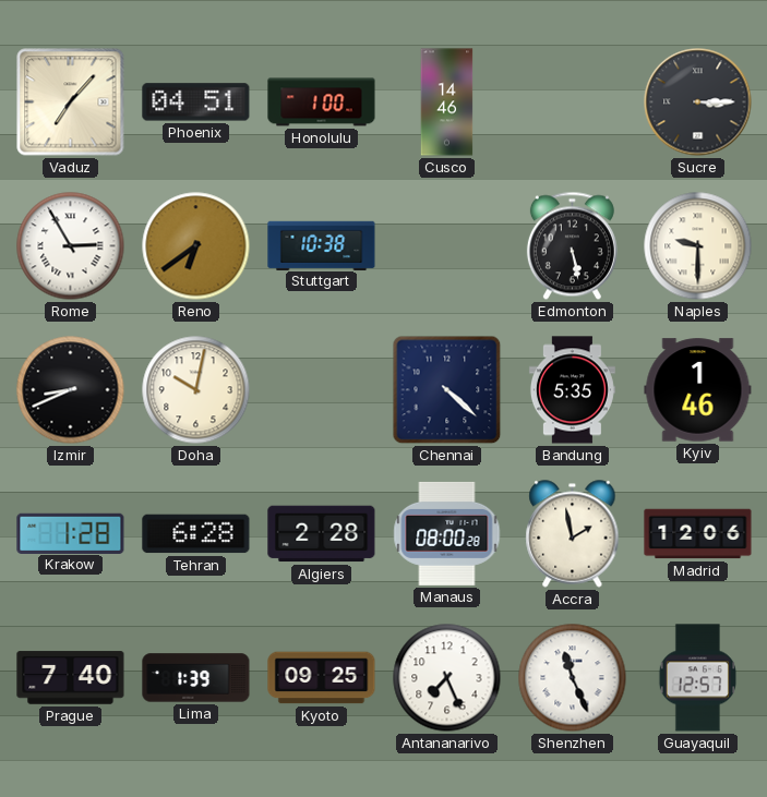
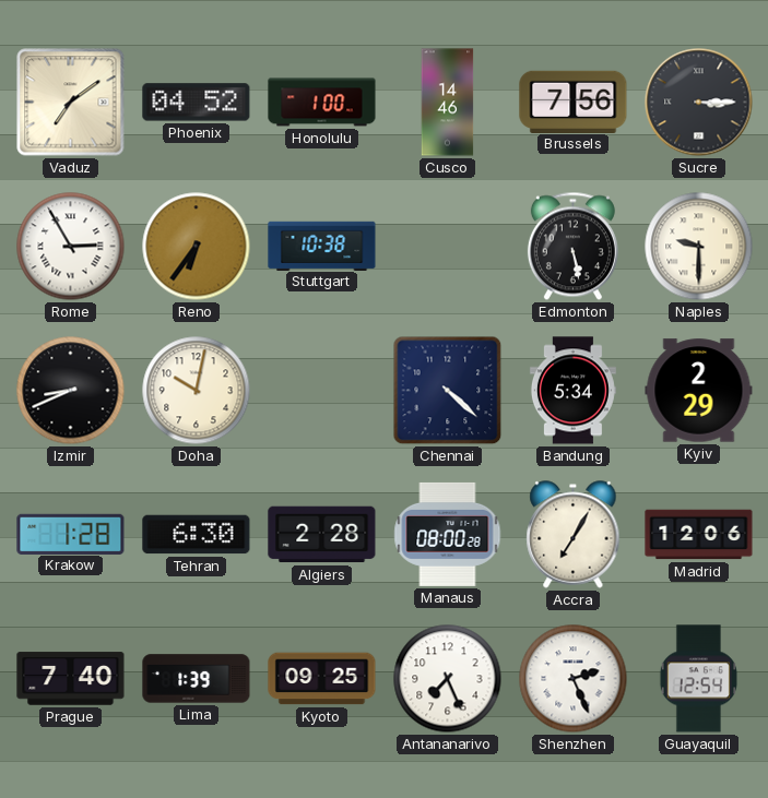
Vaduz: 7:07 -> 7:09
Phoenix: 04:51 -> 04:52
Brussels: none -> 7:56
Reno: 6:39 -> 6:36
Bandung: 5:35 -> 5:34
Kyiv: 1:46 -> 2:29
Tehran: 6:28 -> 6:30
Accra: 1:58 -> 7:05
Shenzhen: 11:26 -> 2:26
Guayaquil: 12:57 -> 12:54
